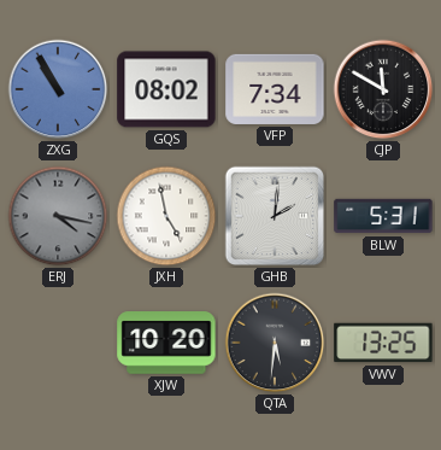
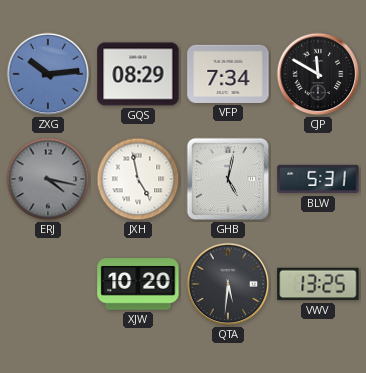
ZXG: 10:55 -> 10:14
GQS: 08:02 -> 08:29
GHB: 2:01 -> 5:02
